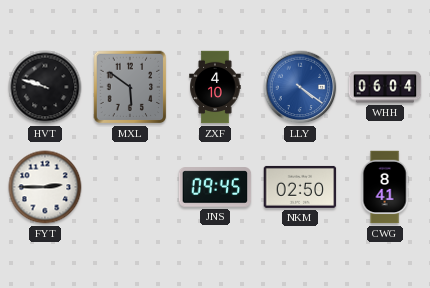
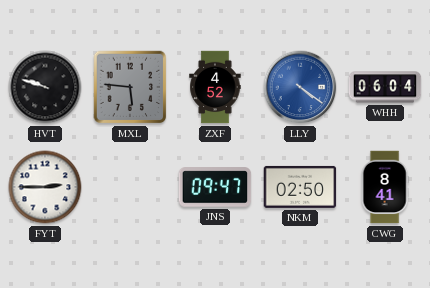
MXL: 5:51 -> 5:46
ZXF: 4:10 -> 4:52
JNS: 09:45 -> 09:47
